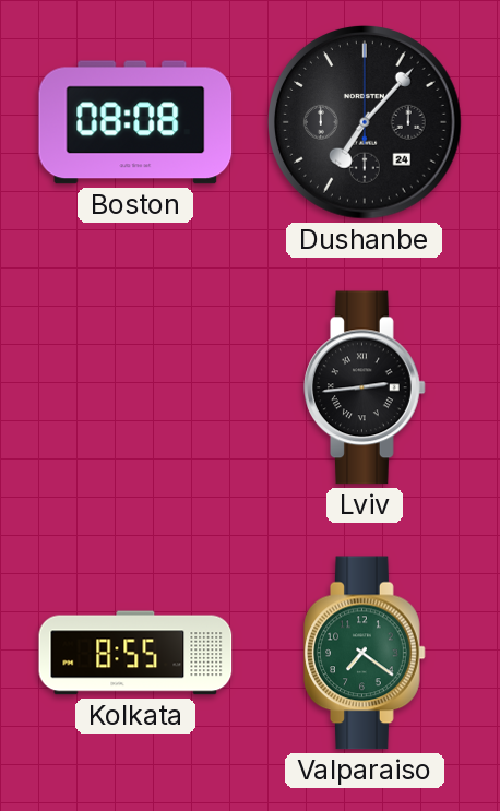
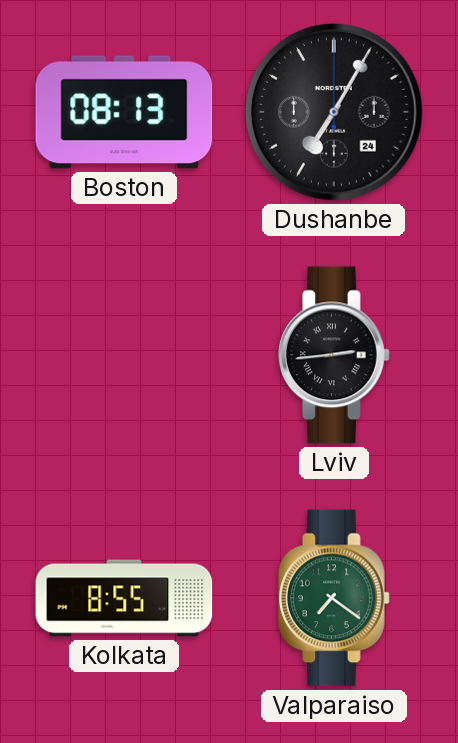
Boston: 08:08 -> 08:13
Dushanbe: 7:07 -> 7:05
